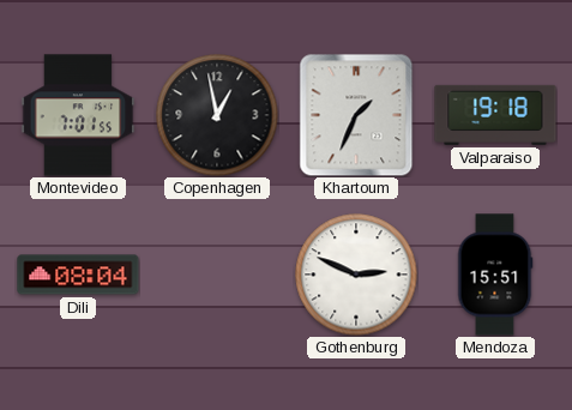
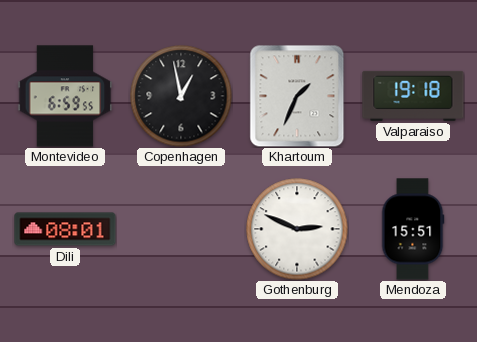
Montevideo: 7:01 -> 6:59
Dili: 08:04 -> 08:01
